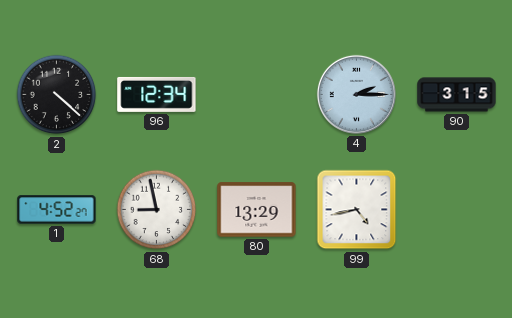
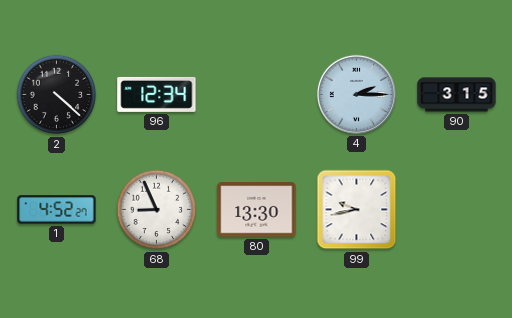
68: 8:58 -> 8:56
80: 13:29 -> 13:30
99: 4:43 -> 9:43
